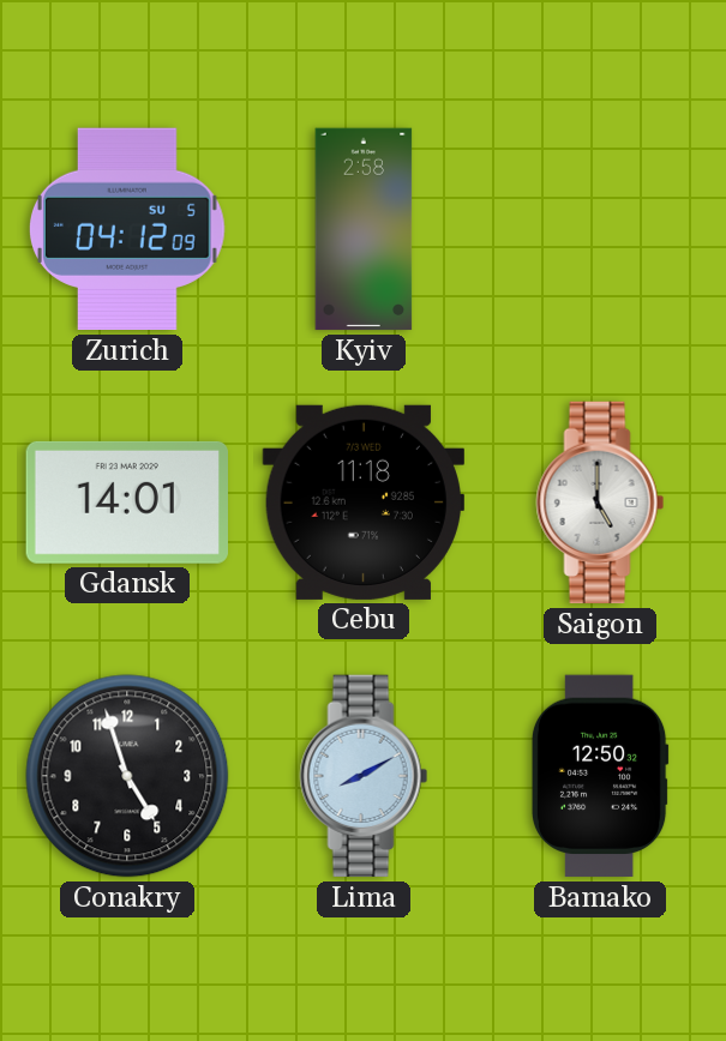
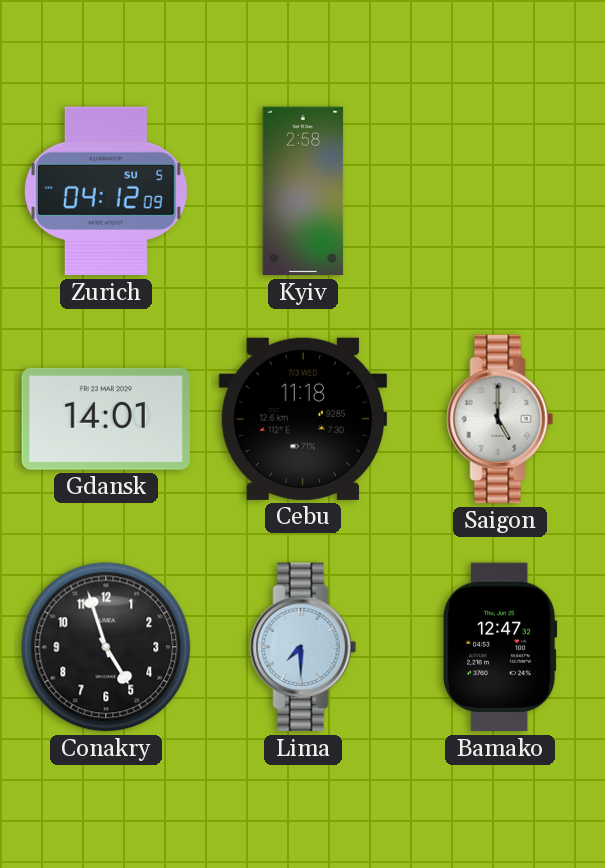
Lima: 8:10 -> 7:30
Bamako: 12:50 -> 12:47
